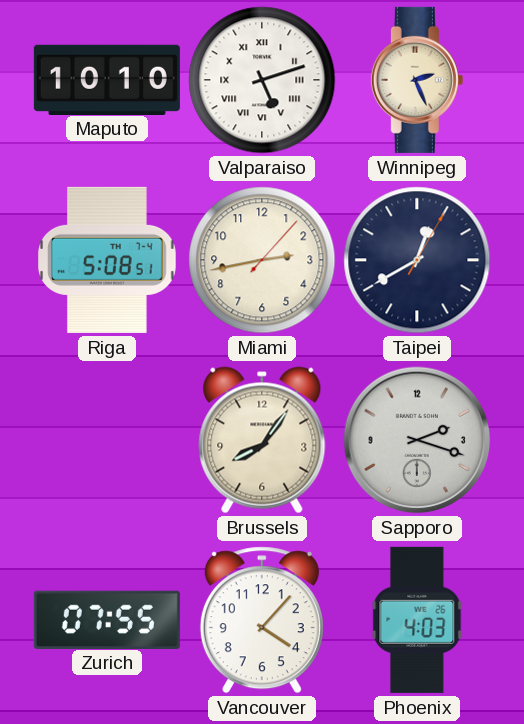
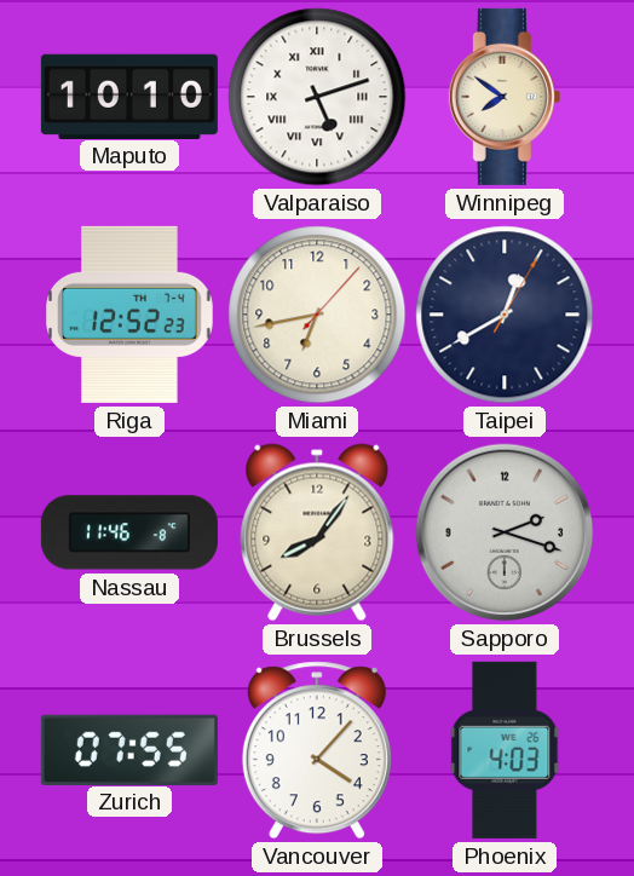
Winnipeg: 2:26 -> 7:51
Riga: 5:08 -> 12:52
Miami: 2:43 -> 6:43
Nassau: none -> 11:46
